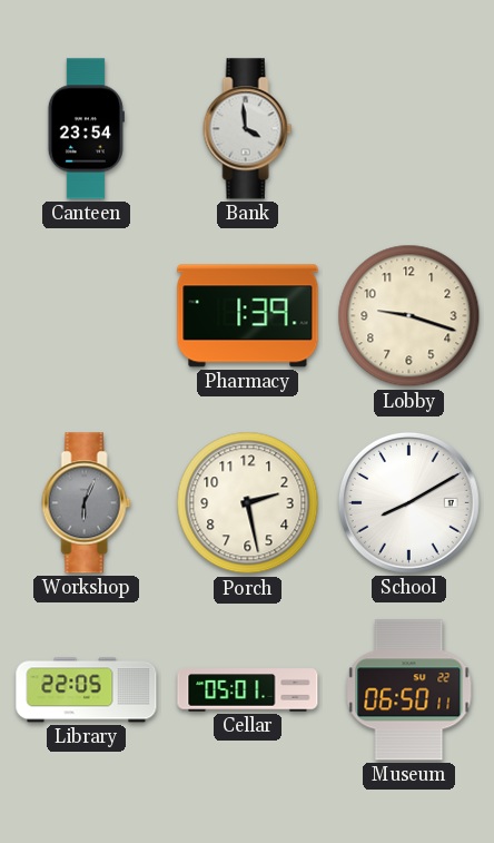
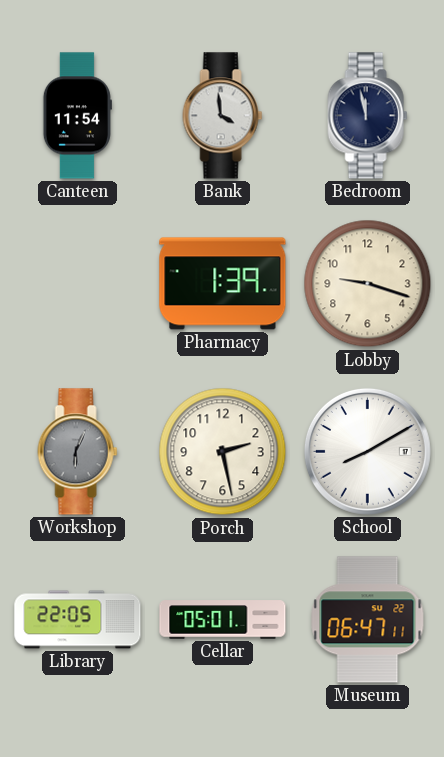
Canteen: 23:54 -> 11:54
Bedroom: none -> 11:58
Museum: 06:50 -> 06:47
